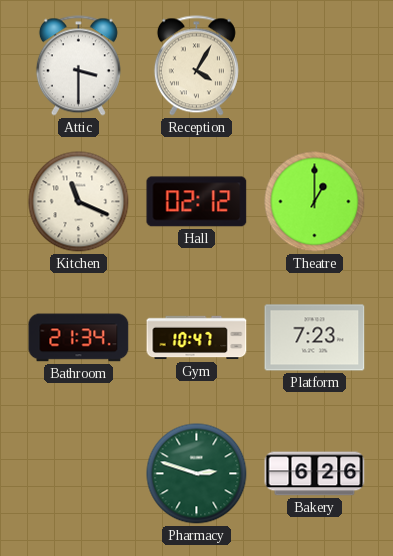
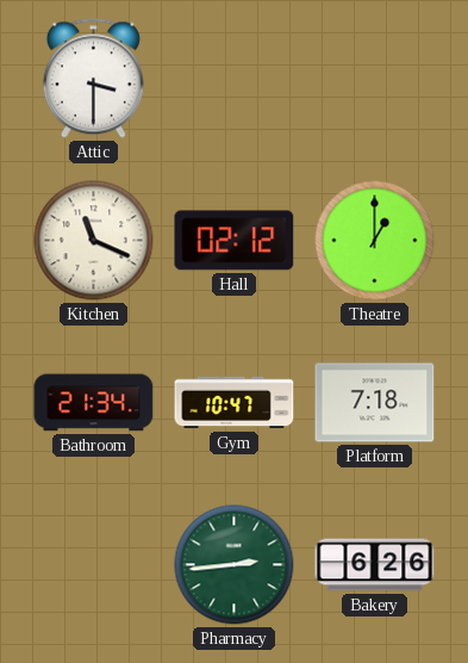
Reception: 4:05 -> none
Platform: 7:23 -> 7:18
Pharmacy: 2:48 -> 2:44
